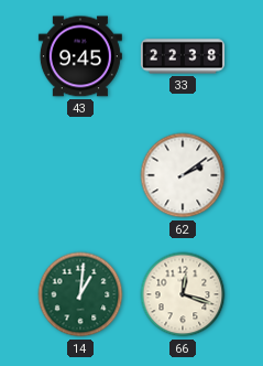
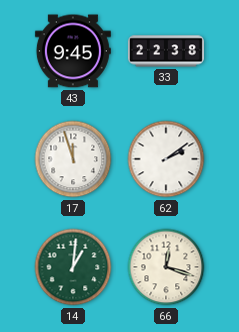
17: none -> 11:57
